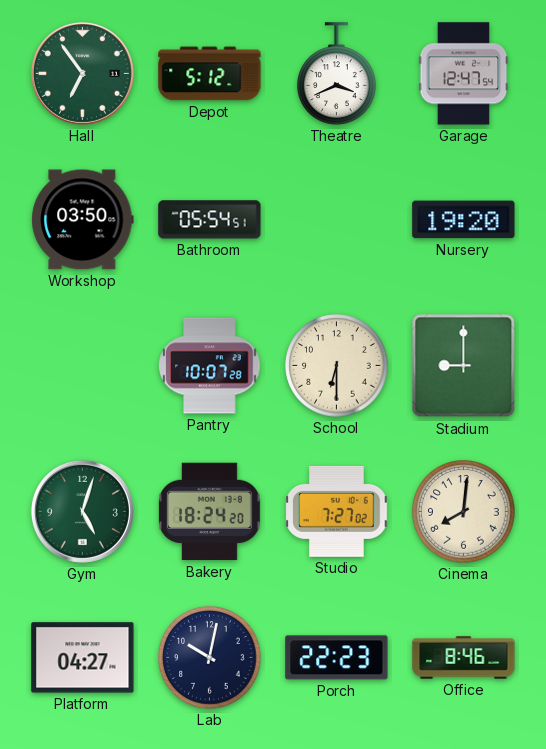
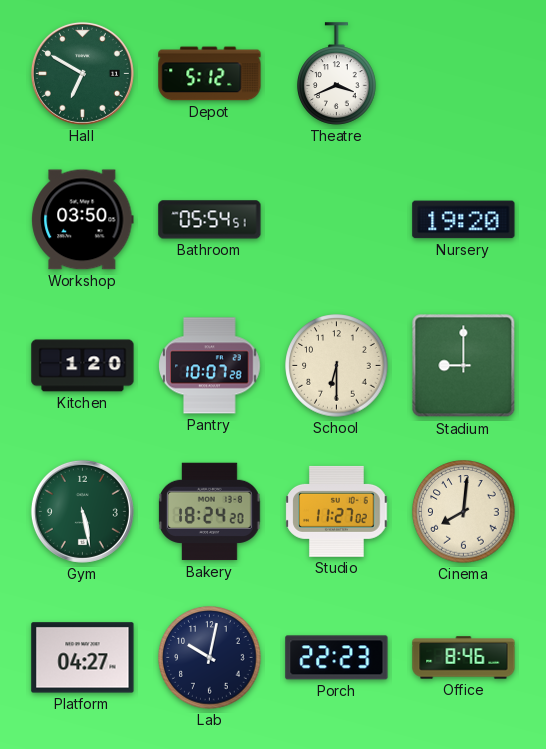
Hall: 6:54 -> 6:50
Garage: 12:47 -> none
Kitchen: none -> 1:20
Gym: 5:03 -> 5:28
Studio: 7:27 -> 11:27
